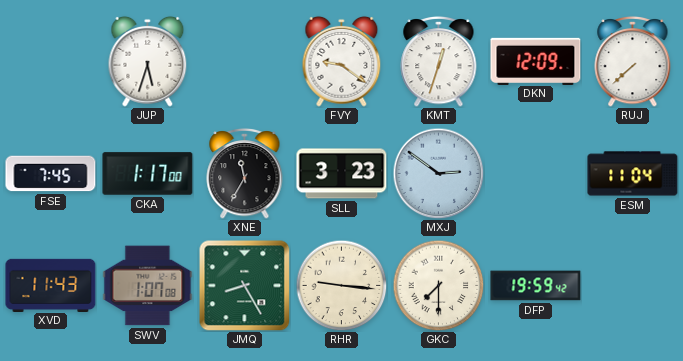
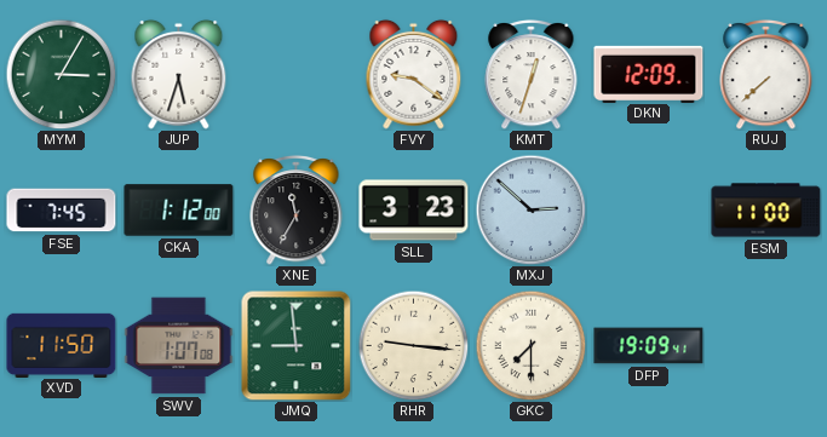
MYM: none -> 3:05
CKA: 1:17 -> 1:12
MXJ: 2:51 -> 2:52
ESM: 11:04 -> 11:00
XVD: 11:43 -> 11:50
JMQ: 8:25 -> 8:59
DFP: 19:59 -> 19:09
